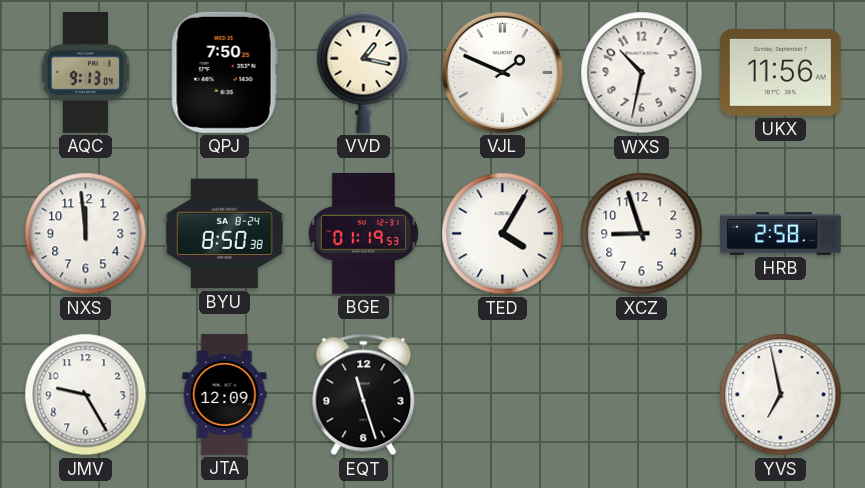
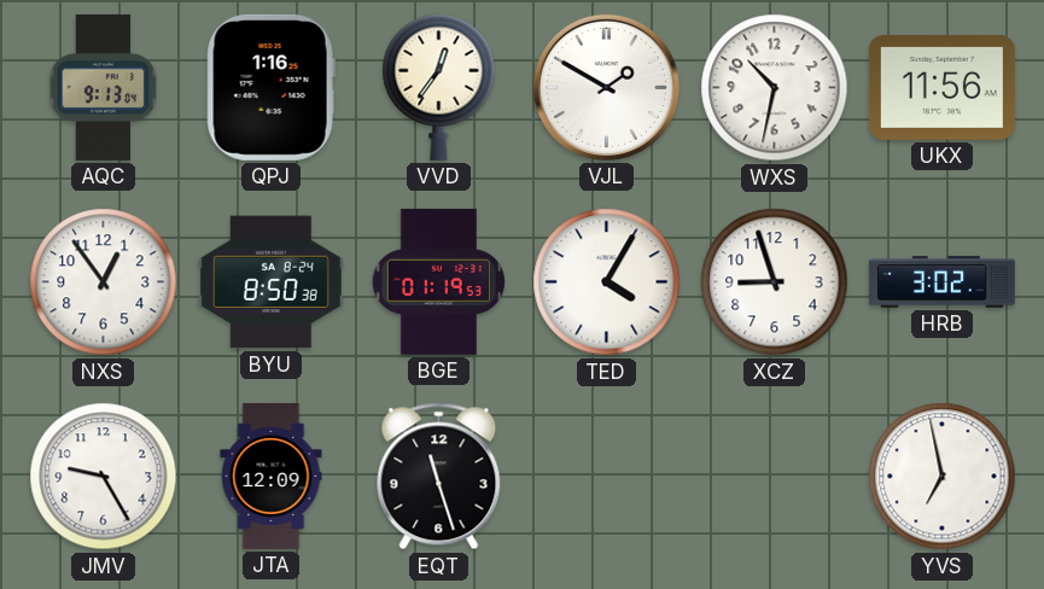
QPJ: 7:50 -> 1:16
VVD: 1:17 -> 12:36
VJL: 1:49 -> 1:50
NXS: 11:59 -> 12:54
HRB: 2:58 -> 3:02
